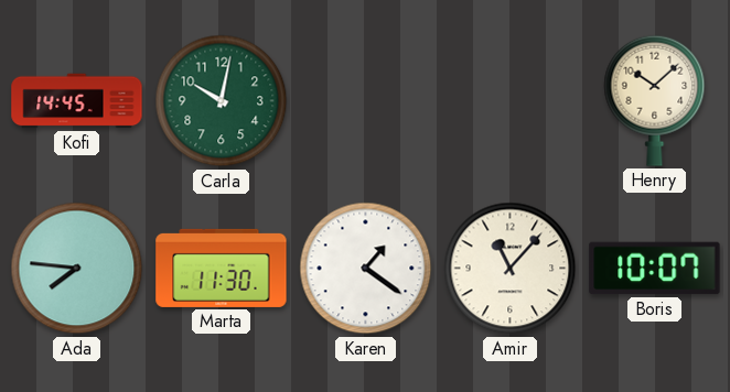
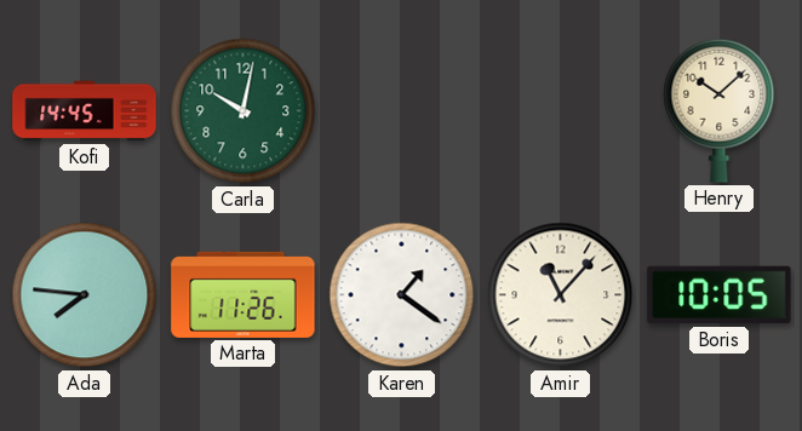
Marta: 11:30 -> 11:26
Boris: 10:07 -> 10:05
